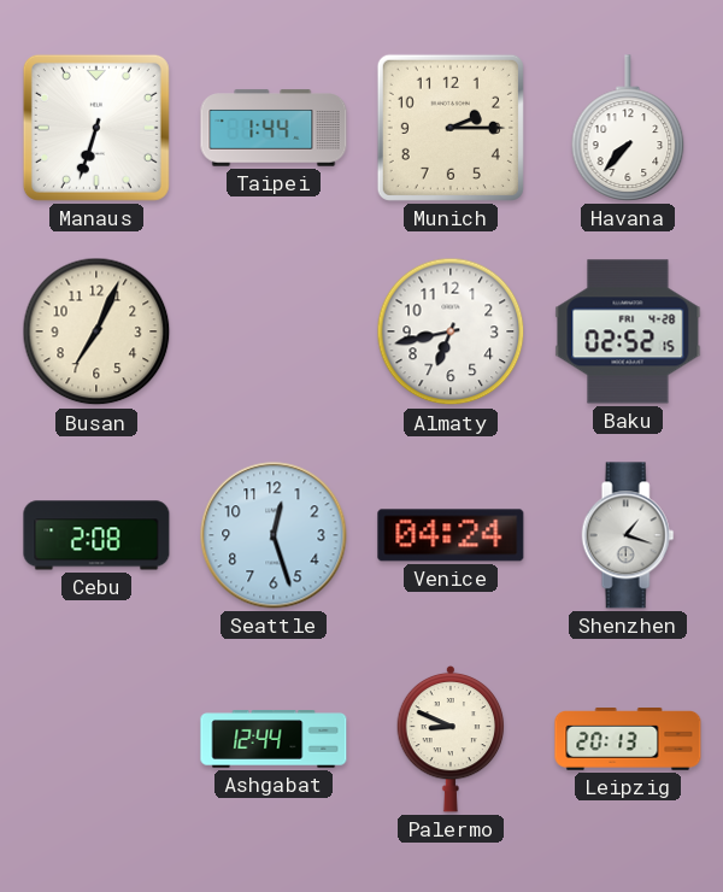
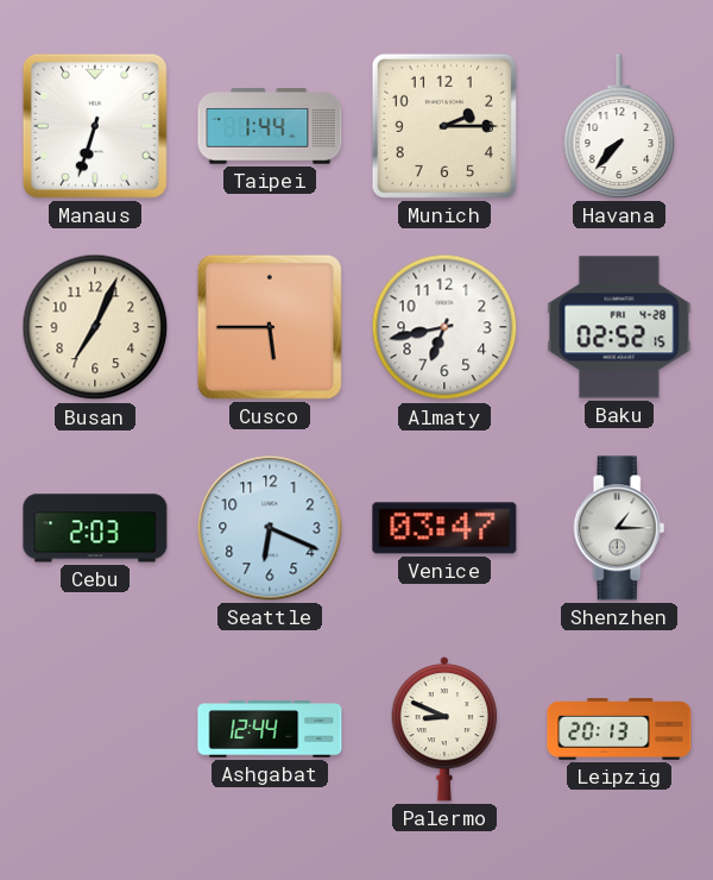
Cusco: none -> 5:45
Cebu: 2:08 -> 2:03
Seattle: 12:27 -> 6:19
Venice: 04:24 -> 03:47
Shenzhen: 1:18 -> 1:15
